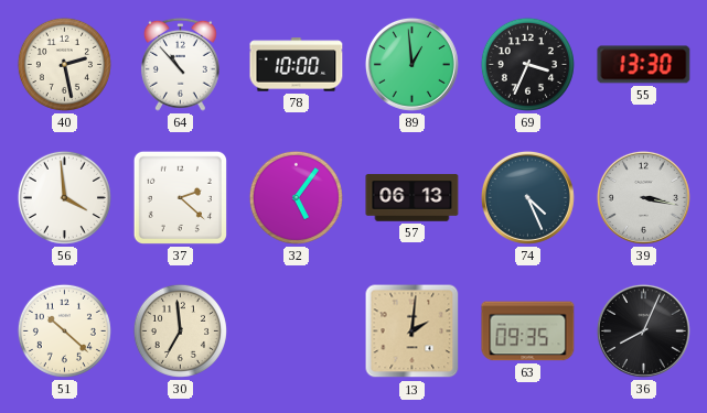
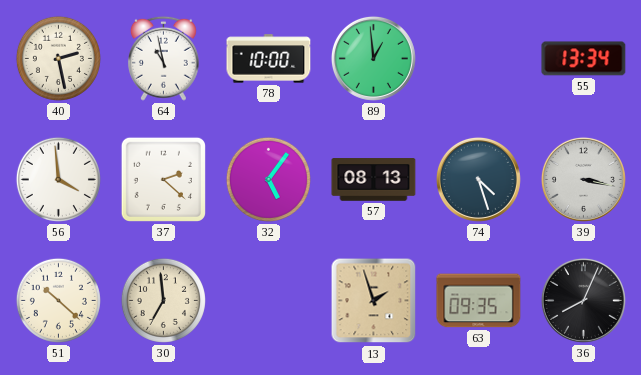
64: 10:53 -> 10:58
69: 3:34 -> none
55: 13:30 -> 13:34
57: 06:13 -> 08:13
74: 4:26 -> 4:27
13: 2:01 -> 1:57
